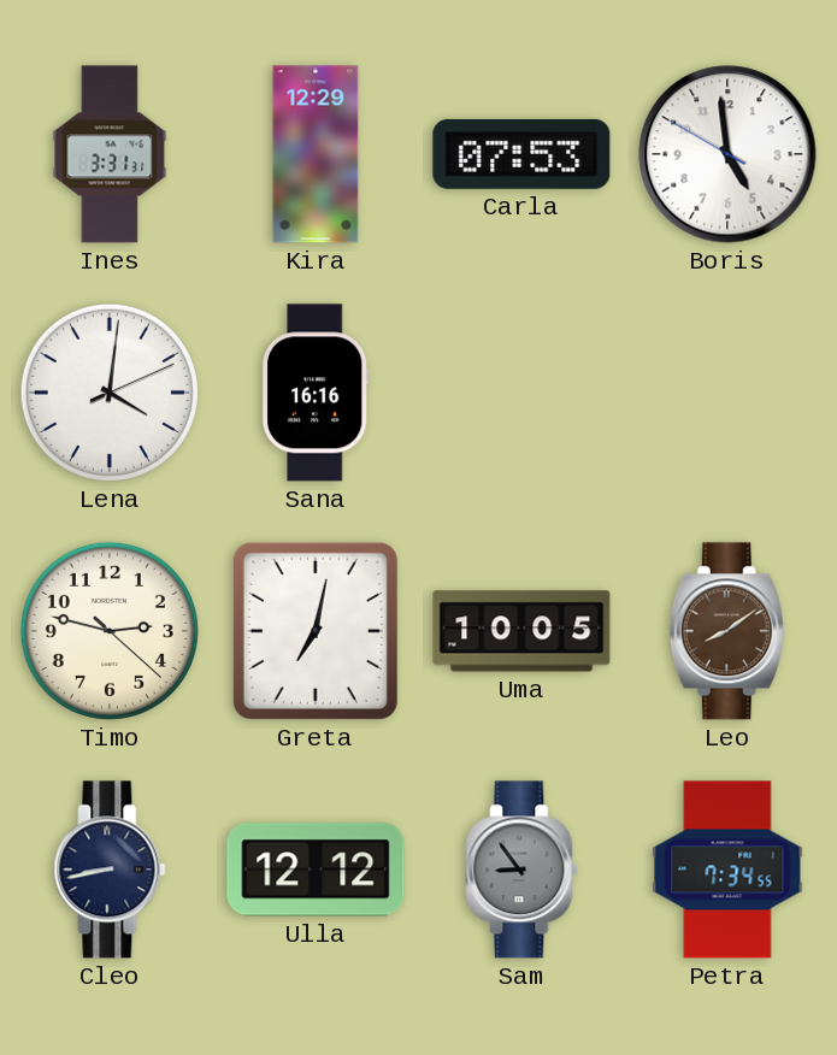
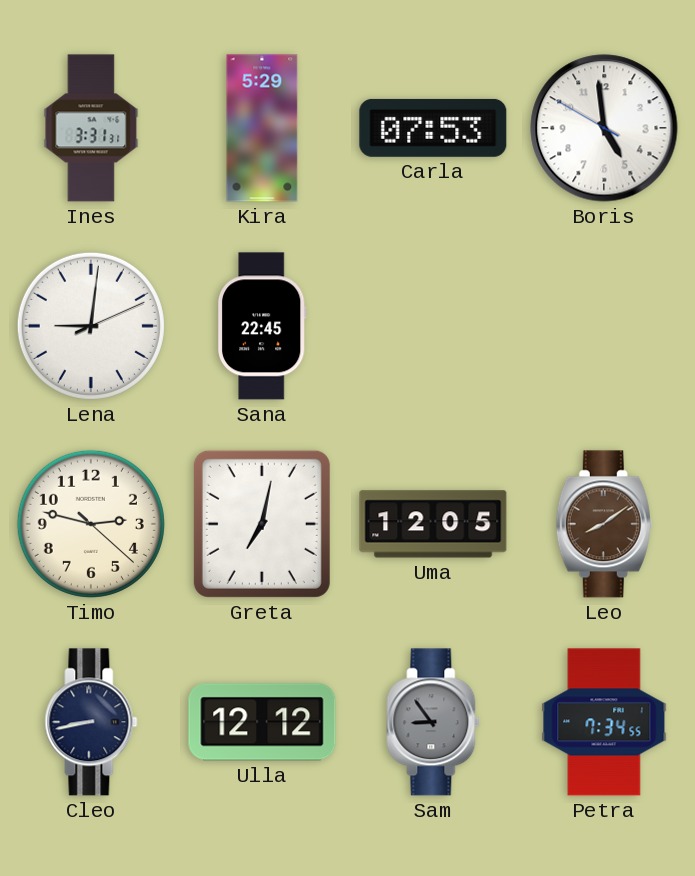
Kira: 12:29 -> 5:29
Lena: 4:01 -> 9:01
Sana: 16:16 -> 22:45
Uma: 10:05 -> 12:05
